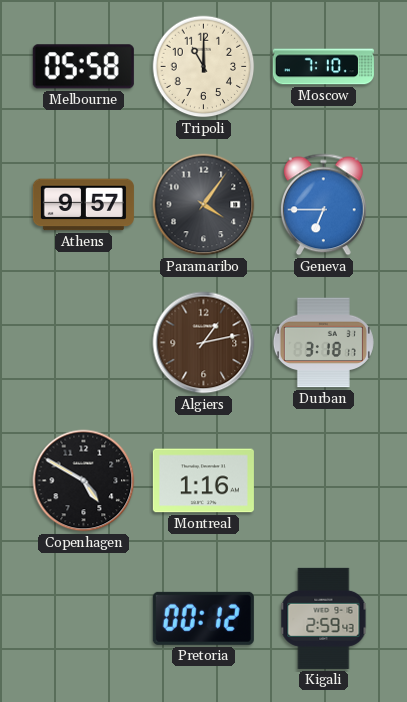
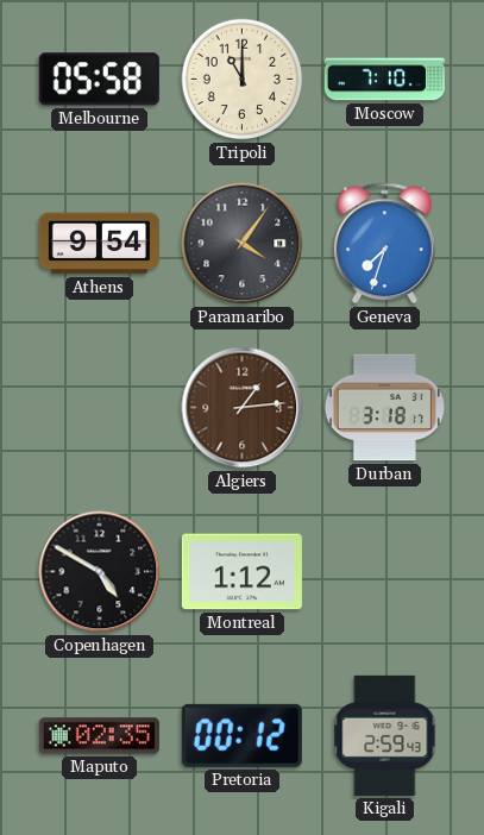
Athens: 9:57 -> 9:54
Geneva: 6:45 -> 7:33
Algiers: 1:13 -> 1:14
Montreal: 1:16 -> 1:12
Maputo: none -> 02:35
